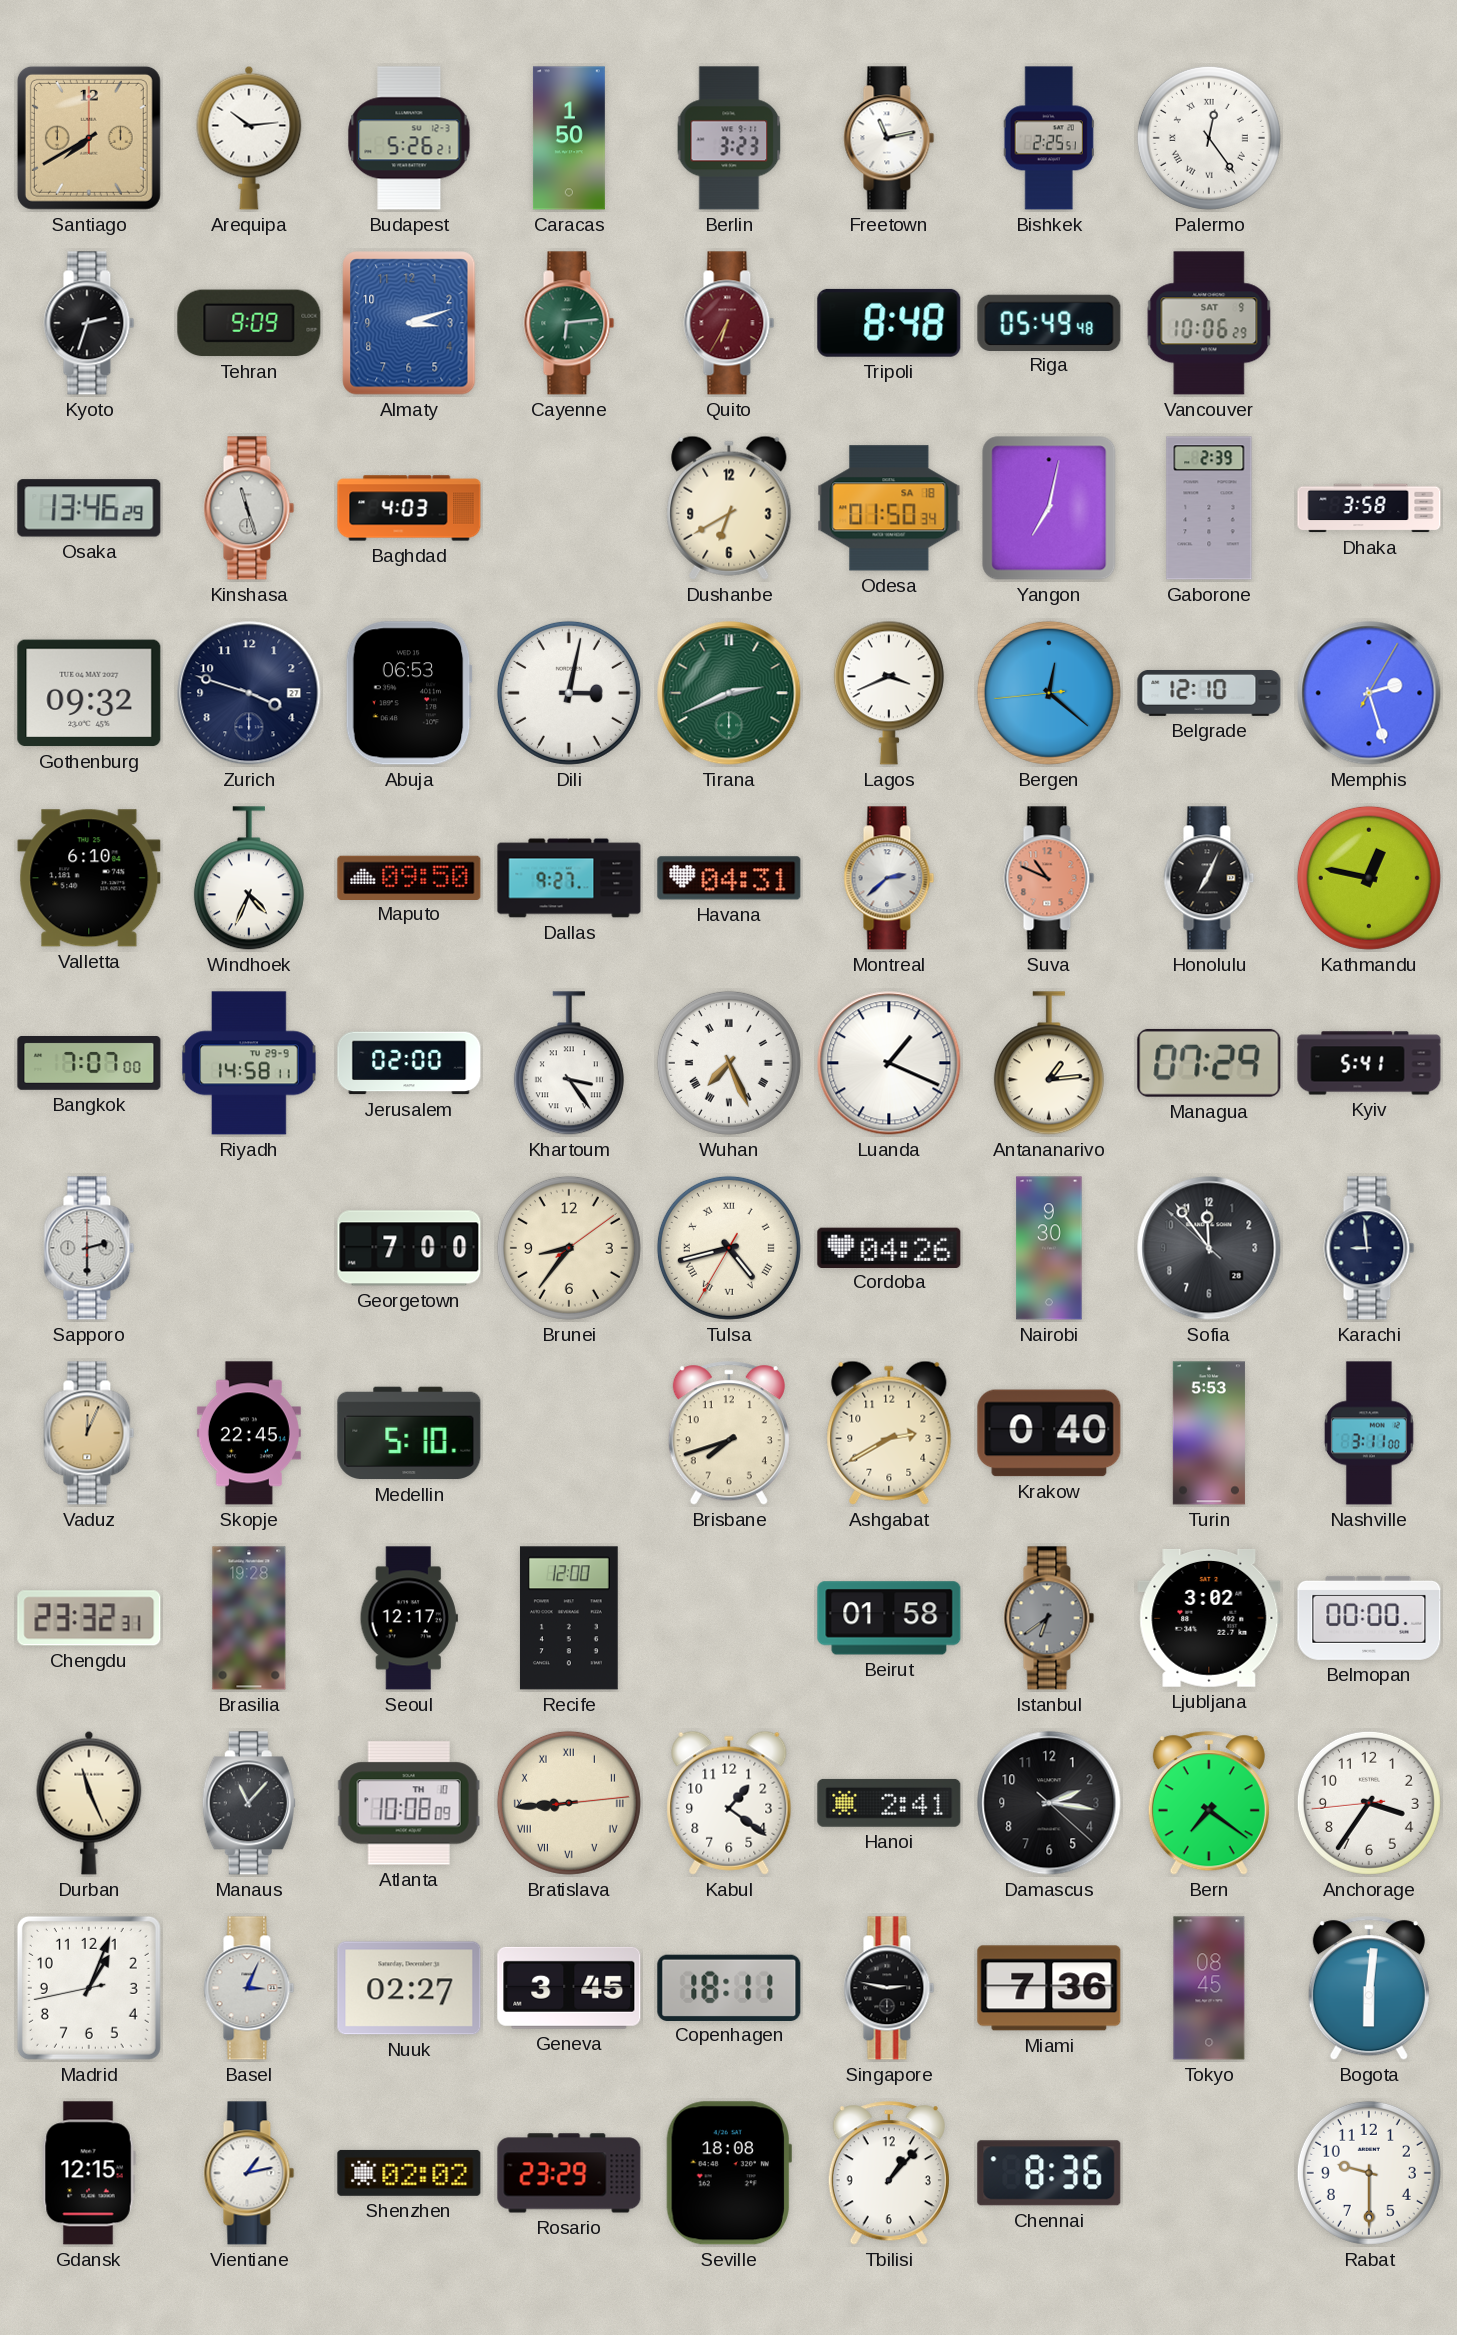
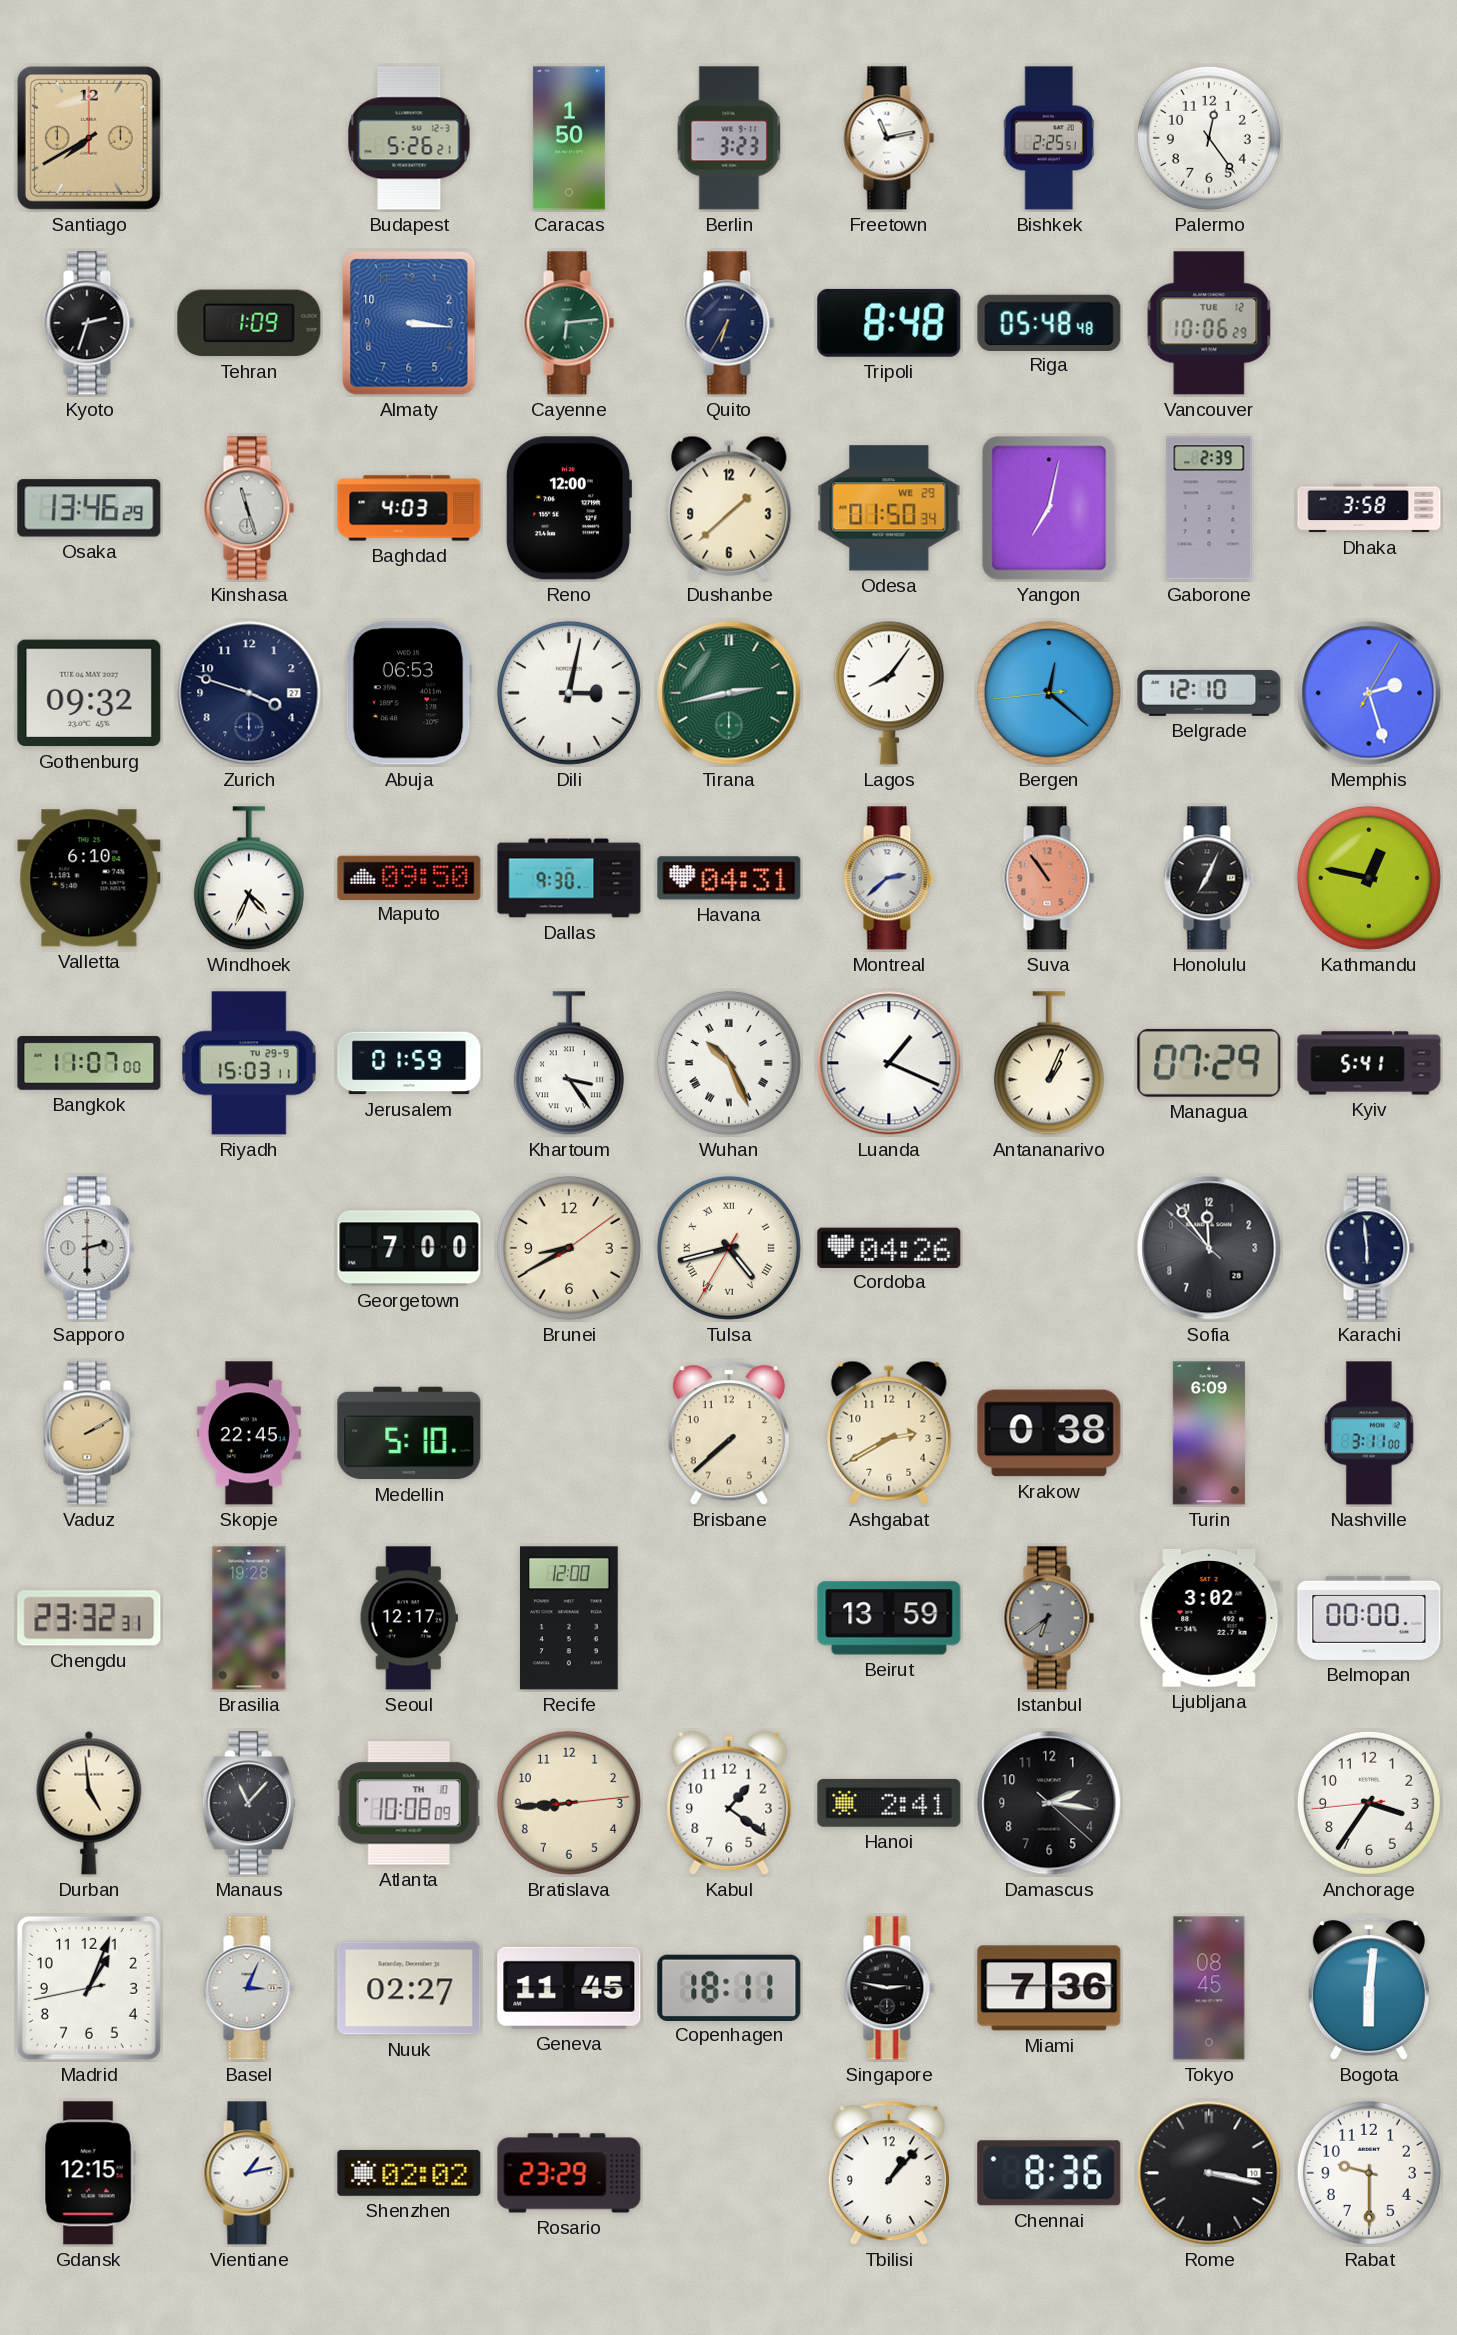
Arequipa: 10:14 -> none
Palermo numerals: Roman -> Arabic
Tehran: 9:09 -> 1:09
Almaty: 3:12 -> 3:16
Quito dial: burgundy -> navy
Riga: 05:49 -> 05:48
Vancouver date: SAT 9 -> TUE 12
Reno: none -> 12:00
Dushanbe: 6:40 -> 1:38
Odesa date: SA 18 -> WE 29
Tirana: 2:41 -> 2:43
Lagos: 3:41 -> 8:06
Dallas: 9:27 -> 9:30
Suva: 10:49 -> 10:54
Bangkok: 7:07 -> 11:07
Riyadh: 14:58 -> 15:03
Jerusalem: 02:00 -> 01:59
Wuhan: 7:26 -> 10:26
Antananarivo: 1:14 -> 1:04
Brunei: 8:36 -> 8:40
Nairobi: 9:30 -> none
Karachi: 8:59 -> 5:59
Vaduz: 12:04 -> 2:10
Brisbane: 7:42 -> 7:38
Krakow: 0:40 -> 0:38
Turin: 5:53 -> 6:09
Beirut: 01:58 -> 13:59
Durban: 11:26 -> 4:59
Bratislava numerals: Roman -> Arabic
Bern: 7:21 -> none
Geneva: 3:45 -> 11:45
Seville: 18:08 -> none
Rome: none -> 3:17
